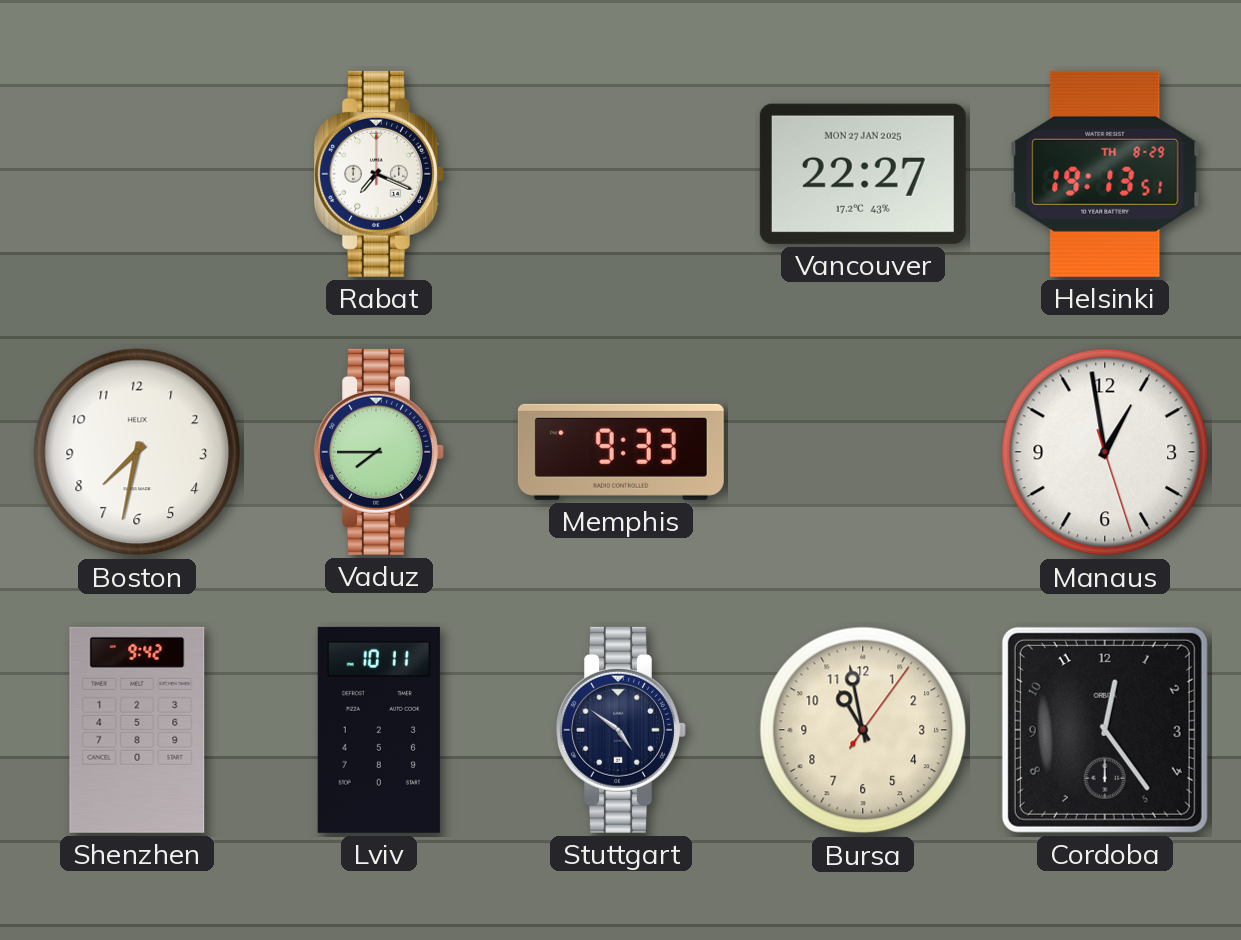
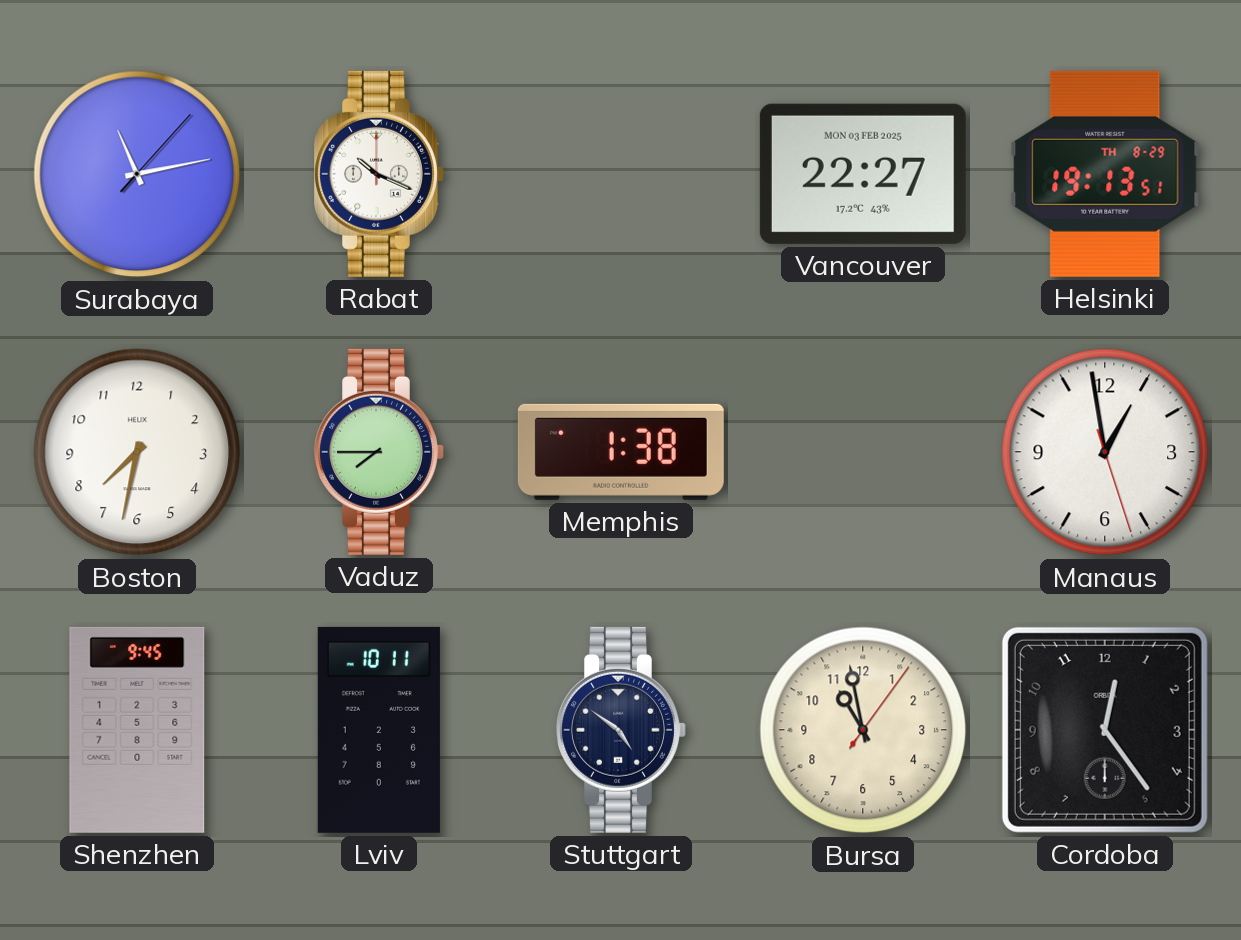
Surabaya: none -> 11:13
Rabat: 7:19 -> 10:19
Vancouver date: MON 27 JAN 2025 -> MON 03 FEB 2025
Memphis: 9:33 -> 1:38
Shenzhen: 9:42 -> 9:45
